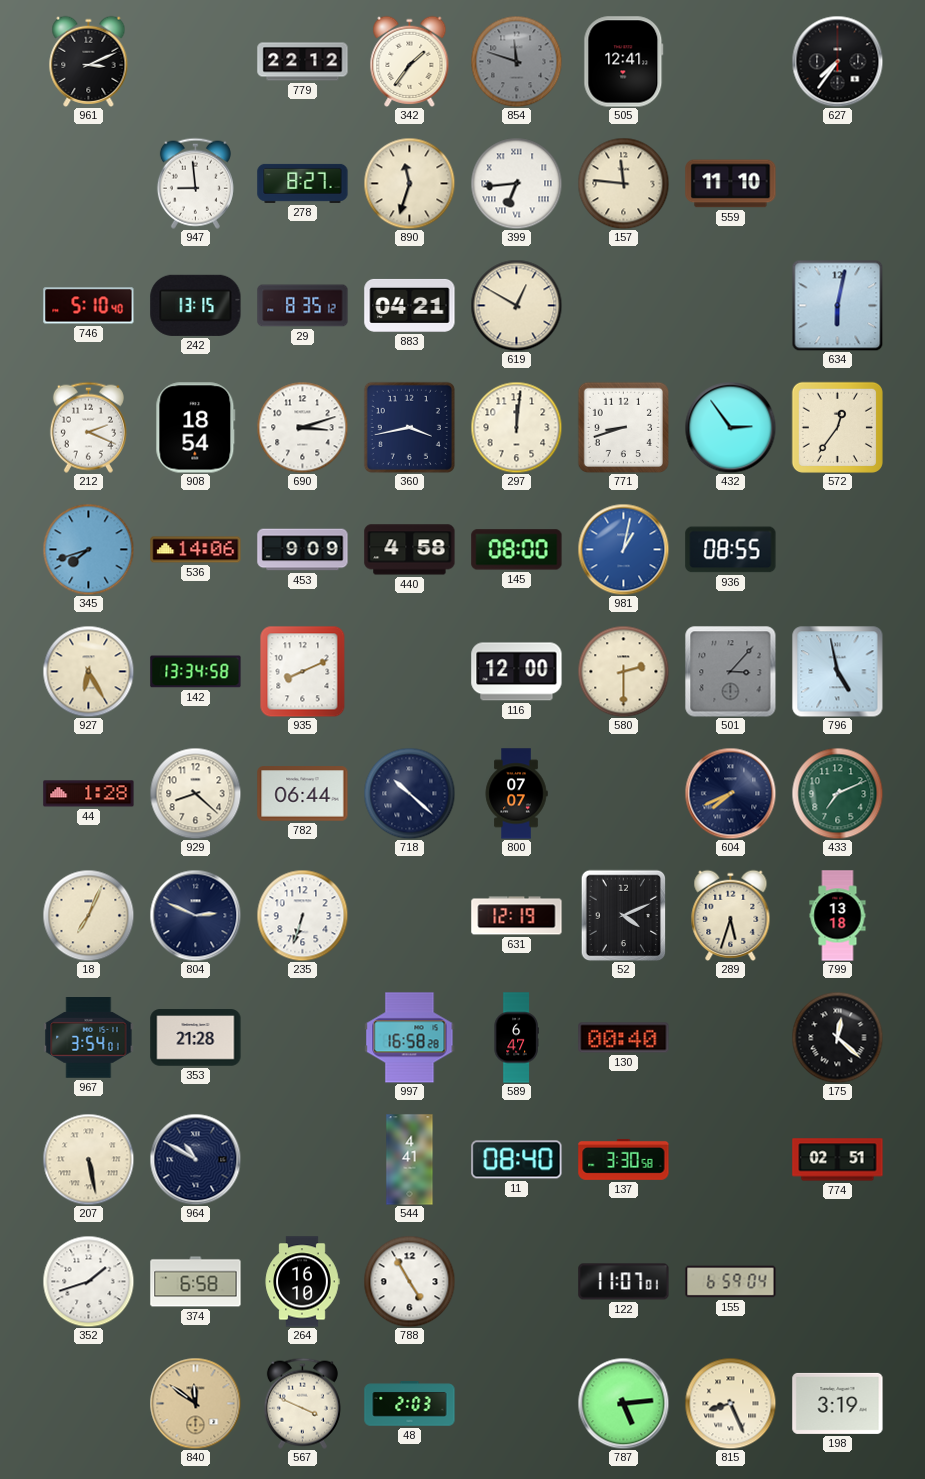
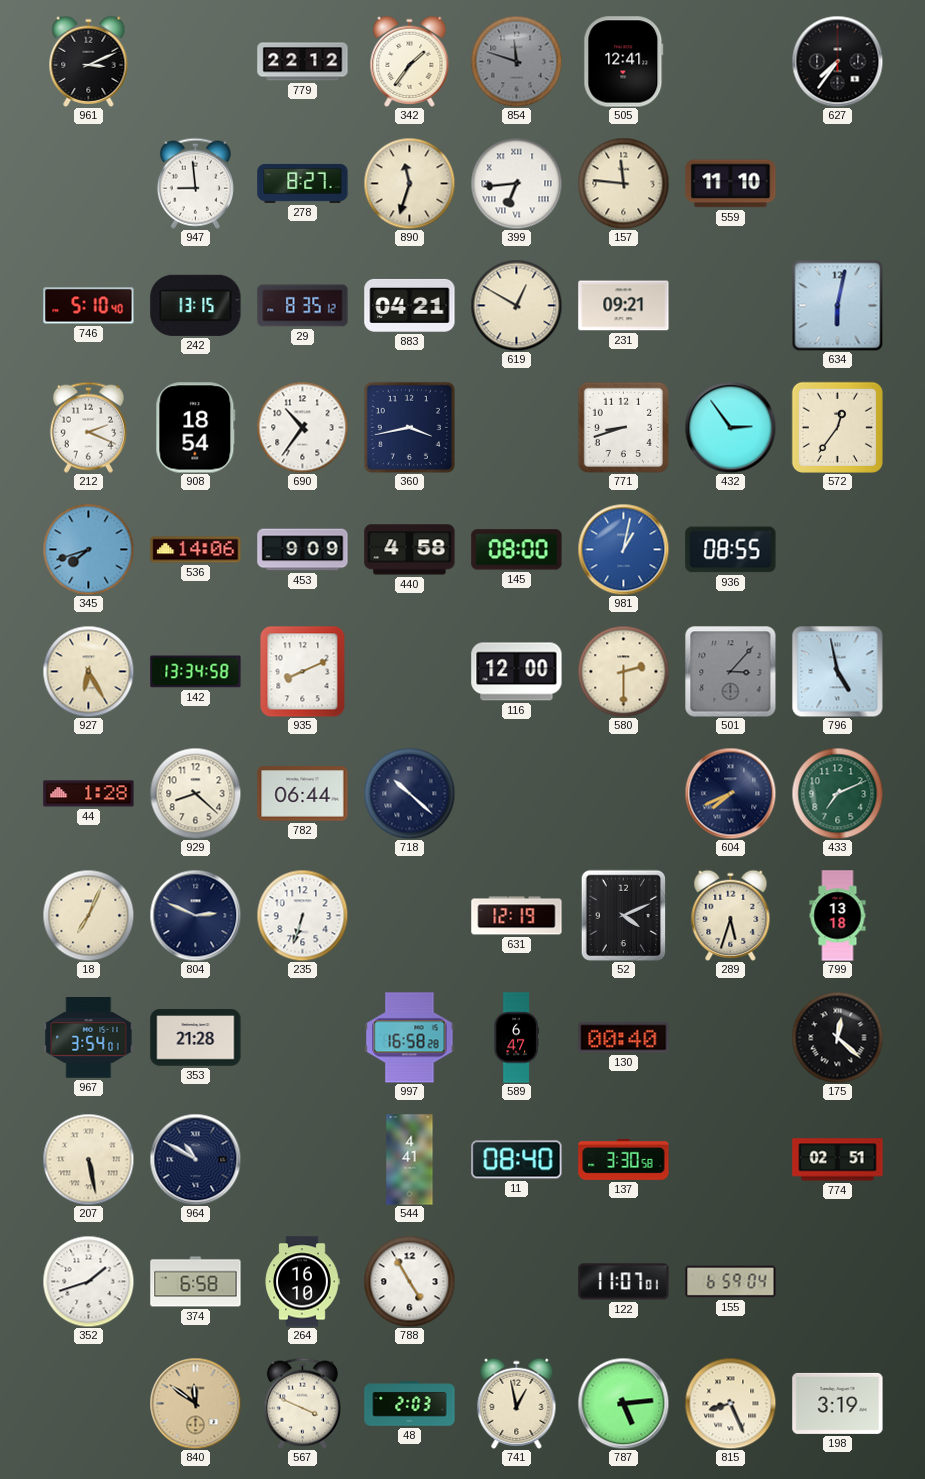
231: none -> 09:21
690: 3:12 -> 10:36
297: 12:01 -> none
800: 07:07 -> none
741: none -> 12:58
